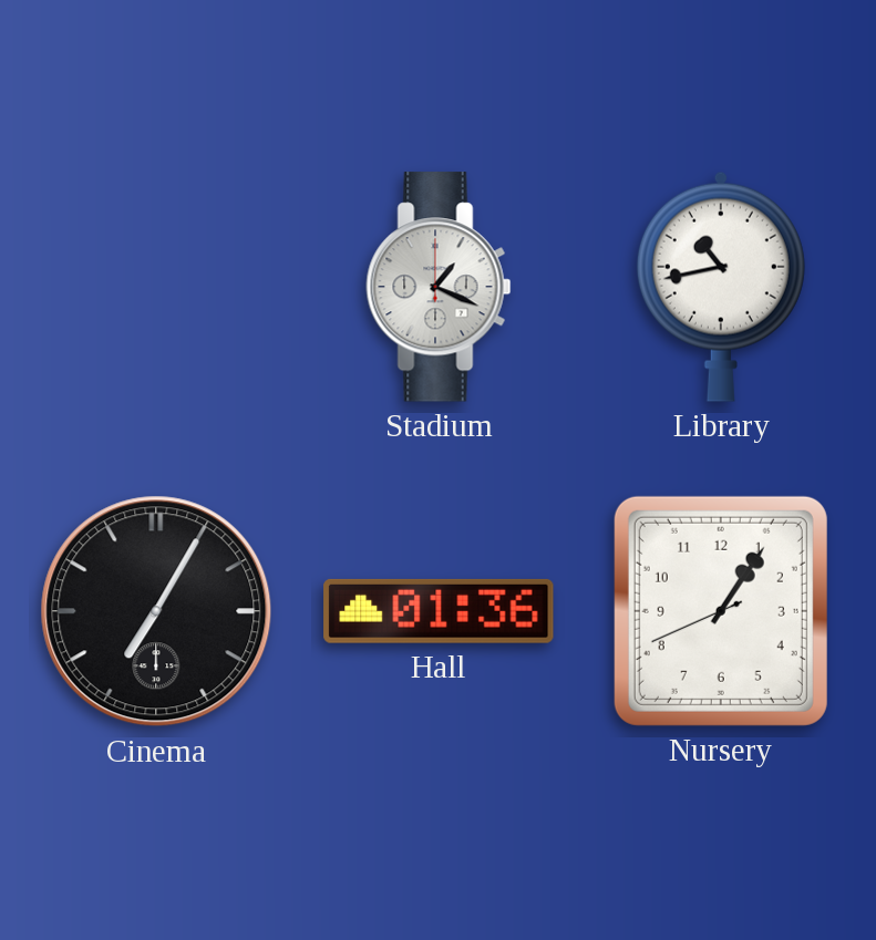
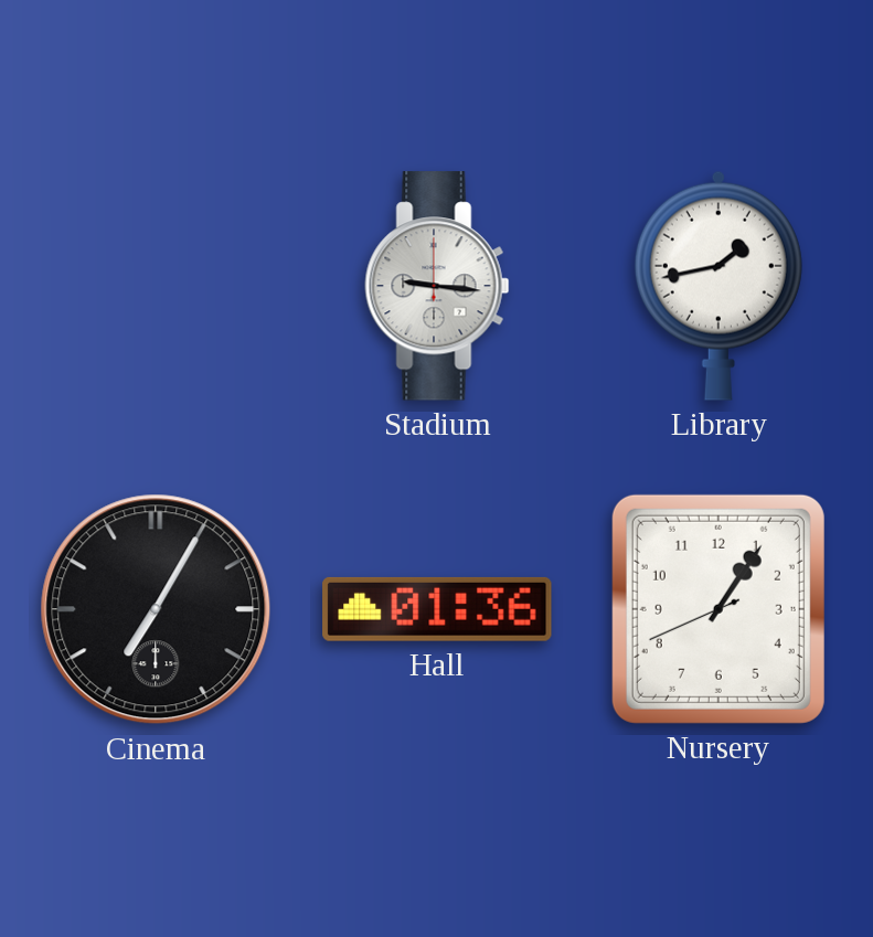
Stadium: 1:19 -> 9:16
Library: 10:43 -> 1:43
